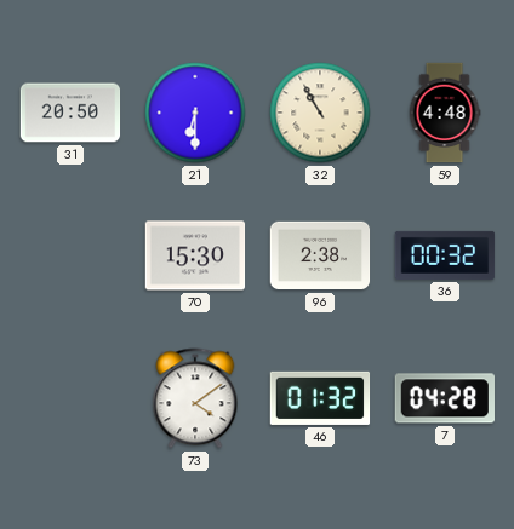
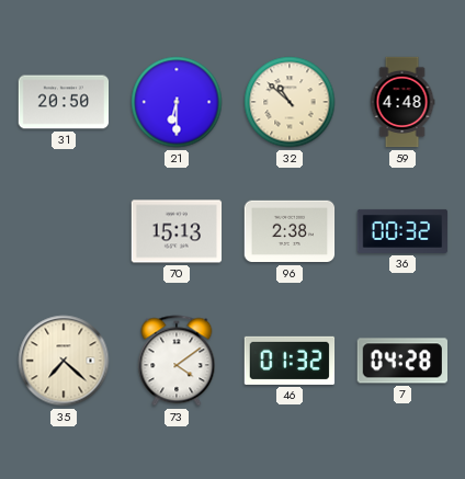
32: 10:55 -> 10:52
70: 15:30 -> 15:13
35: none -> 7:22
